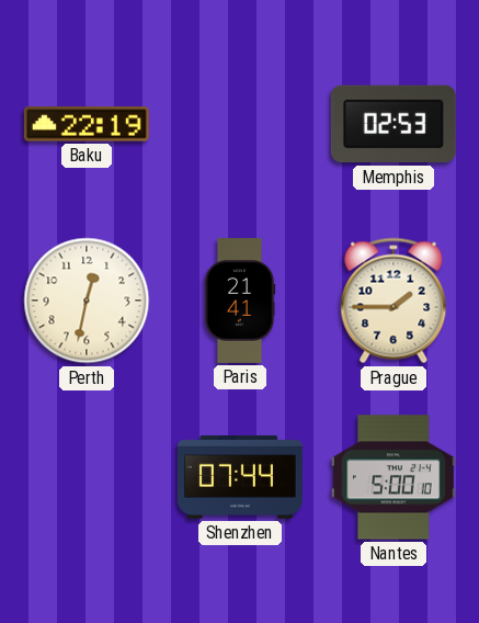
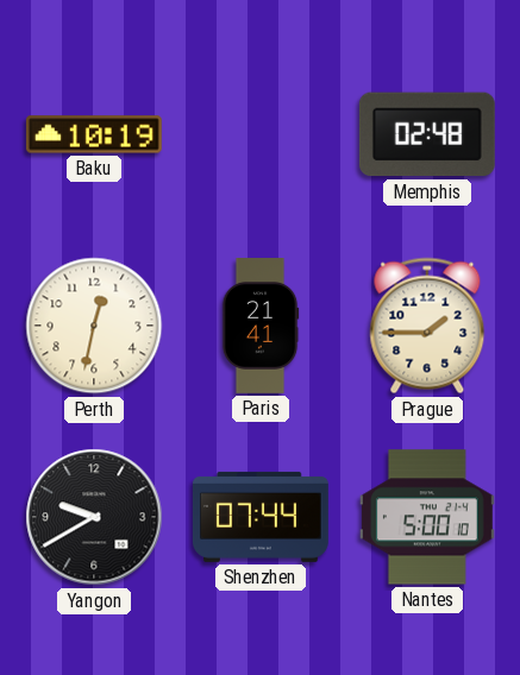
Baku: 22:19 -> 10:19
Memphis: 02:53 -> 02:48
Yangon: none -> 9:40
